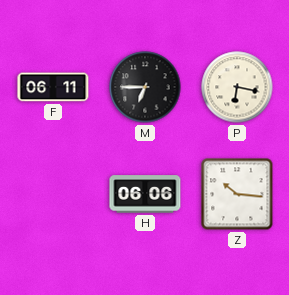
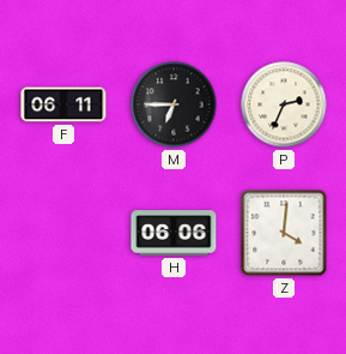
P: 6:17 -> 2:34
Z: 10:16 -> 4:01
